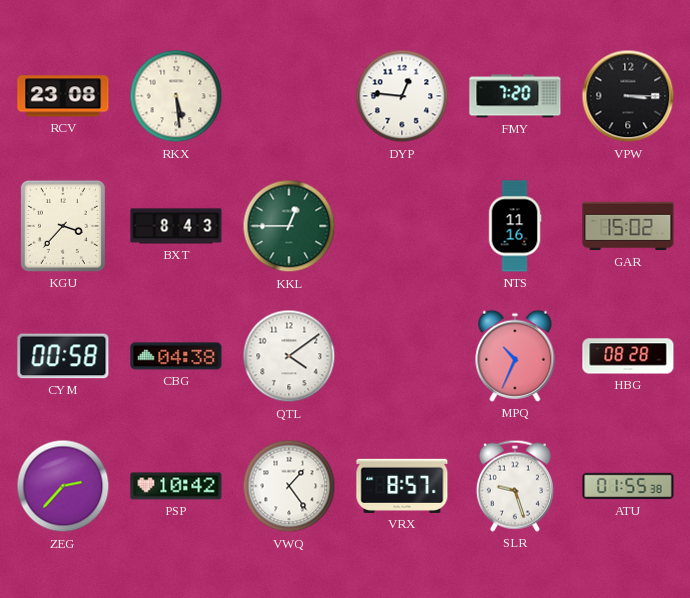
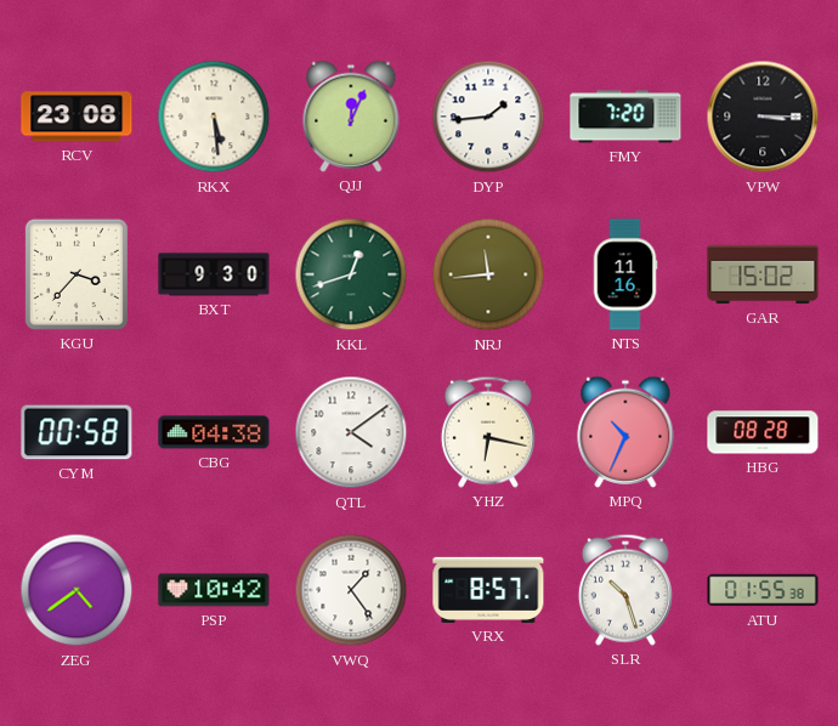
QJJ: none -> 12:04
DYP: 12:46 -> 1:44
BXT: 8:43 -> 9:30
KKL: 12:45 -> 12:42
NRJ: none -> 11:44
YHZ: none -> 6:17
ZEG: 2:37 -> 4:39
SLR: 9:27 -> 10:27
